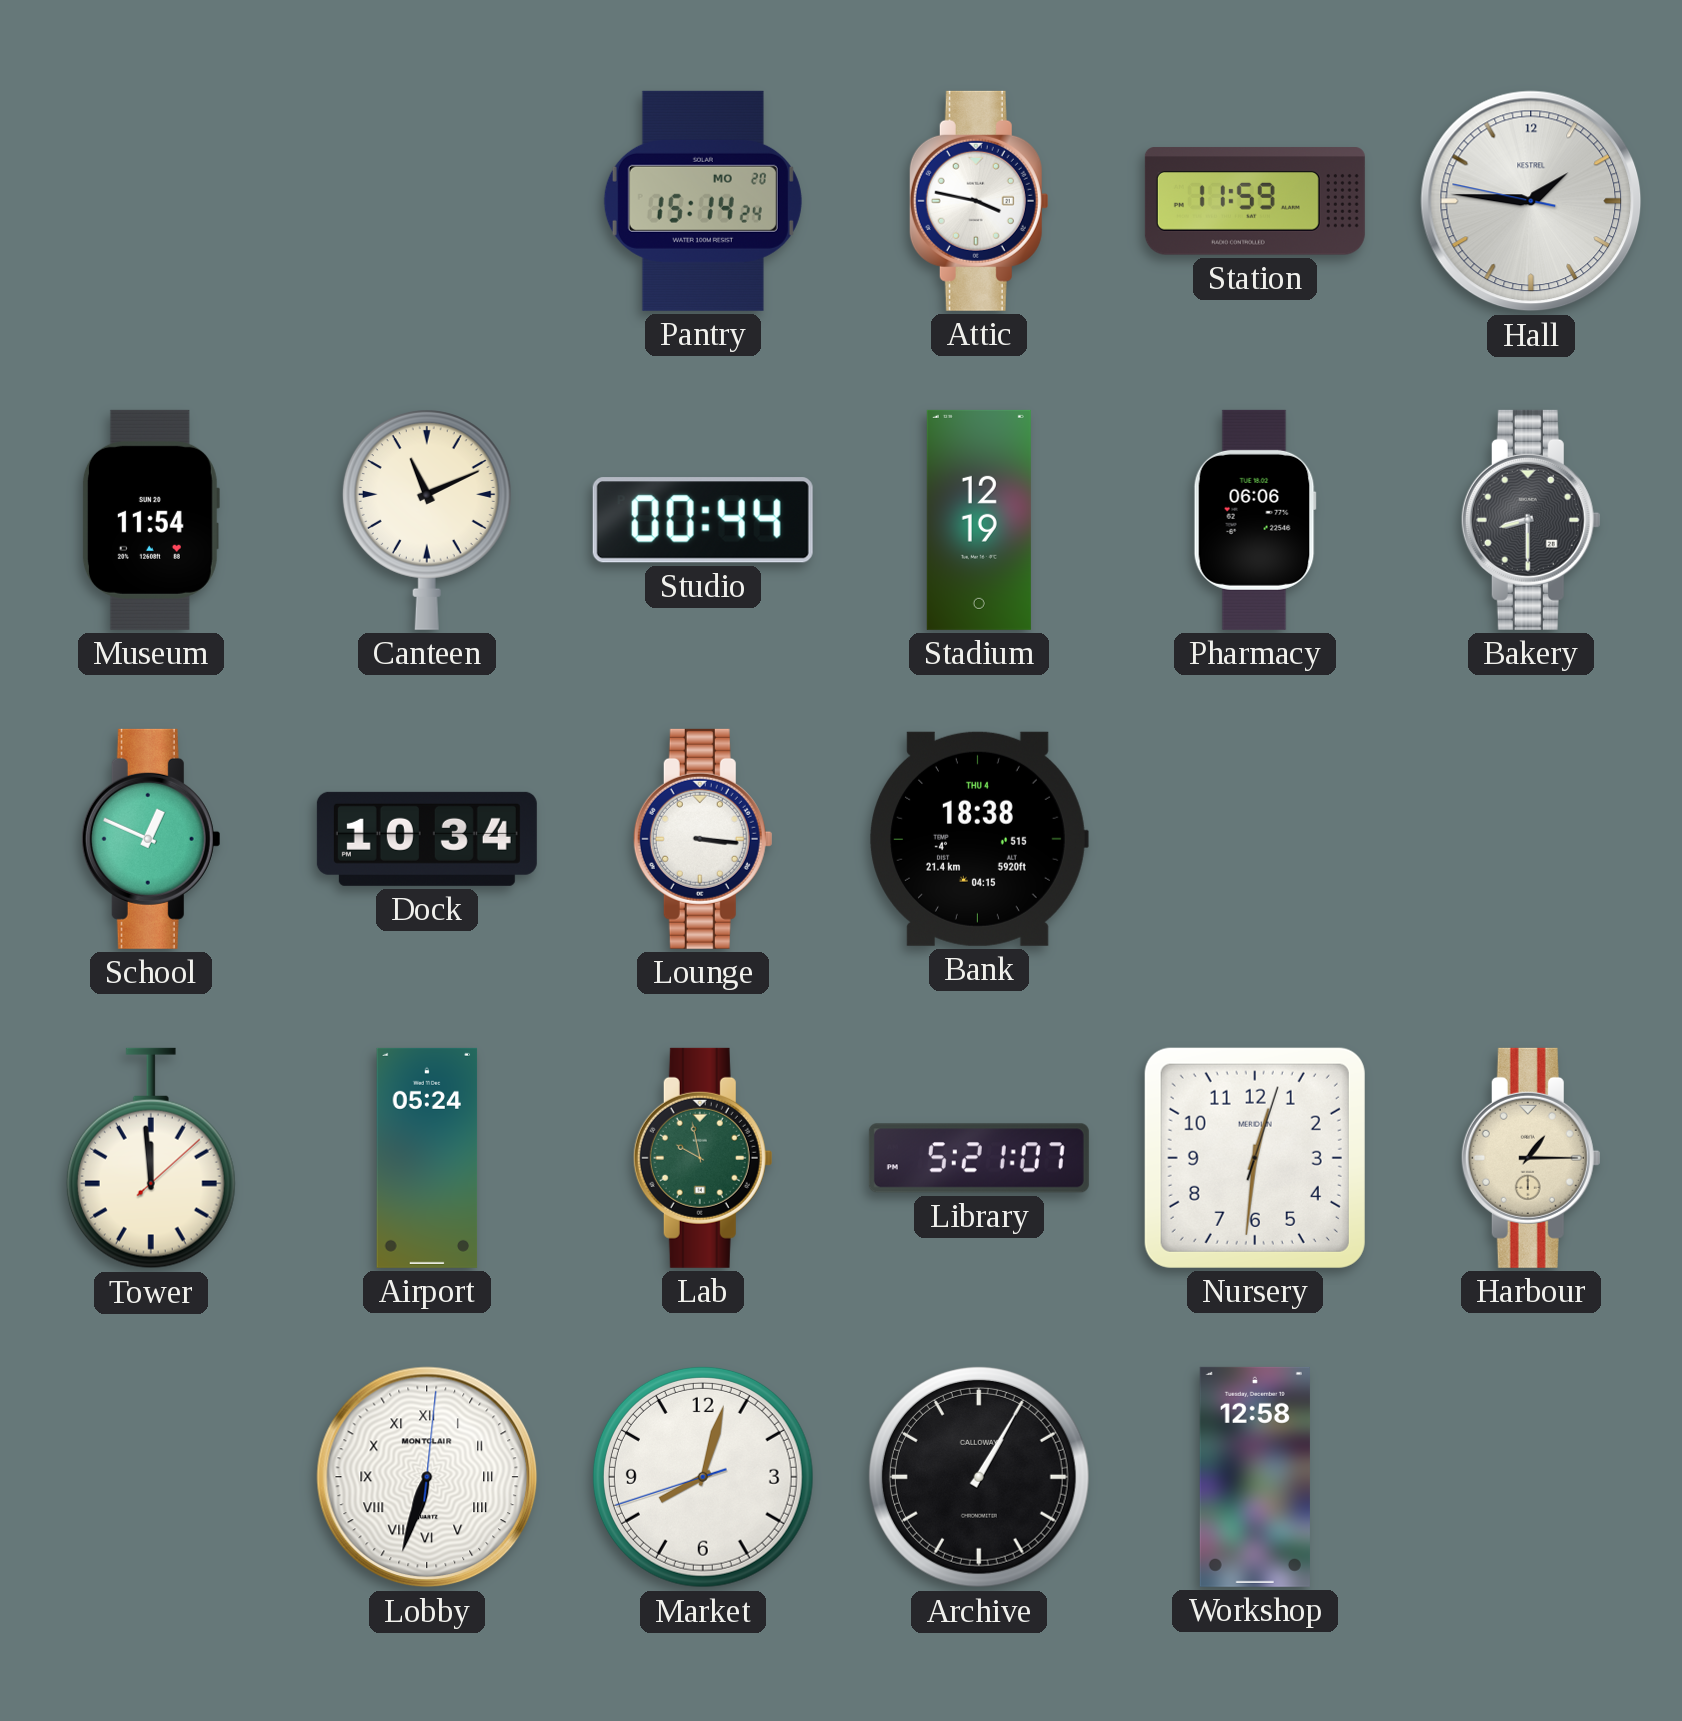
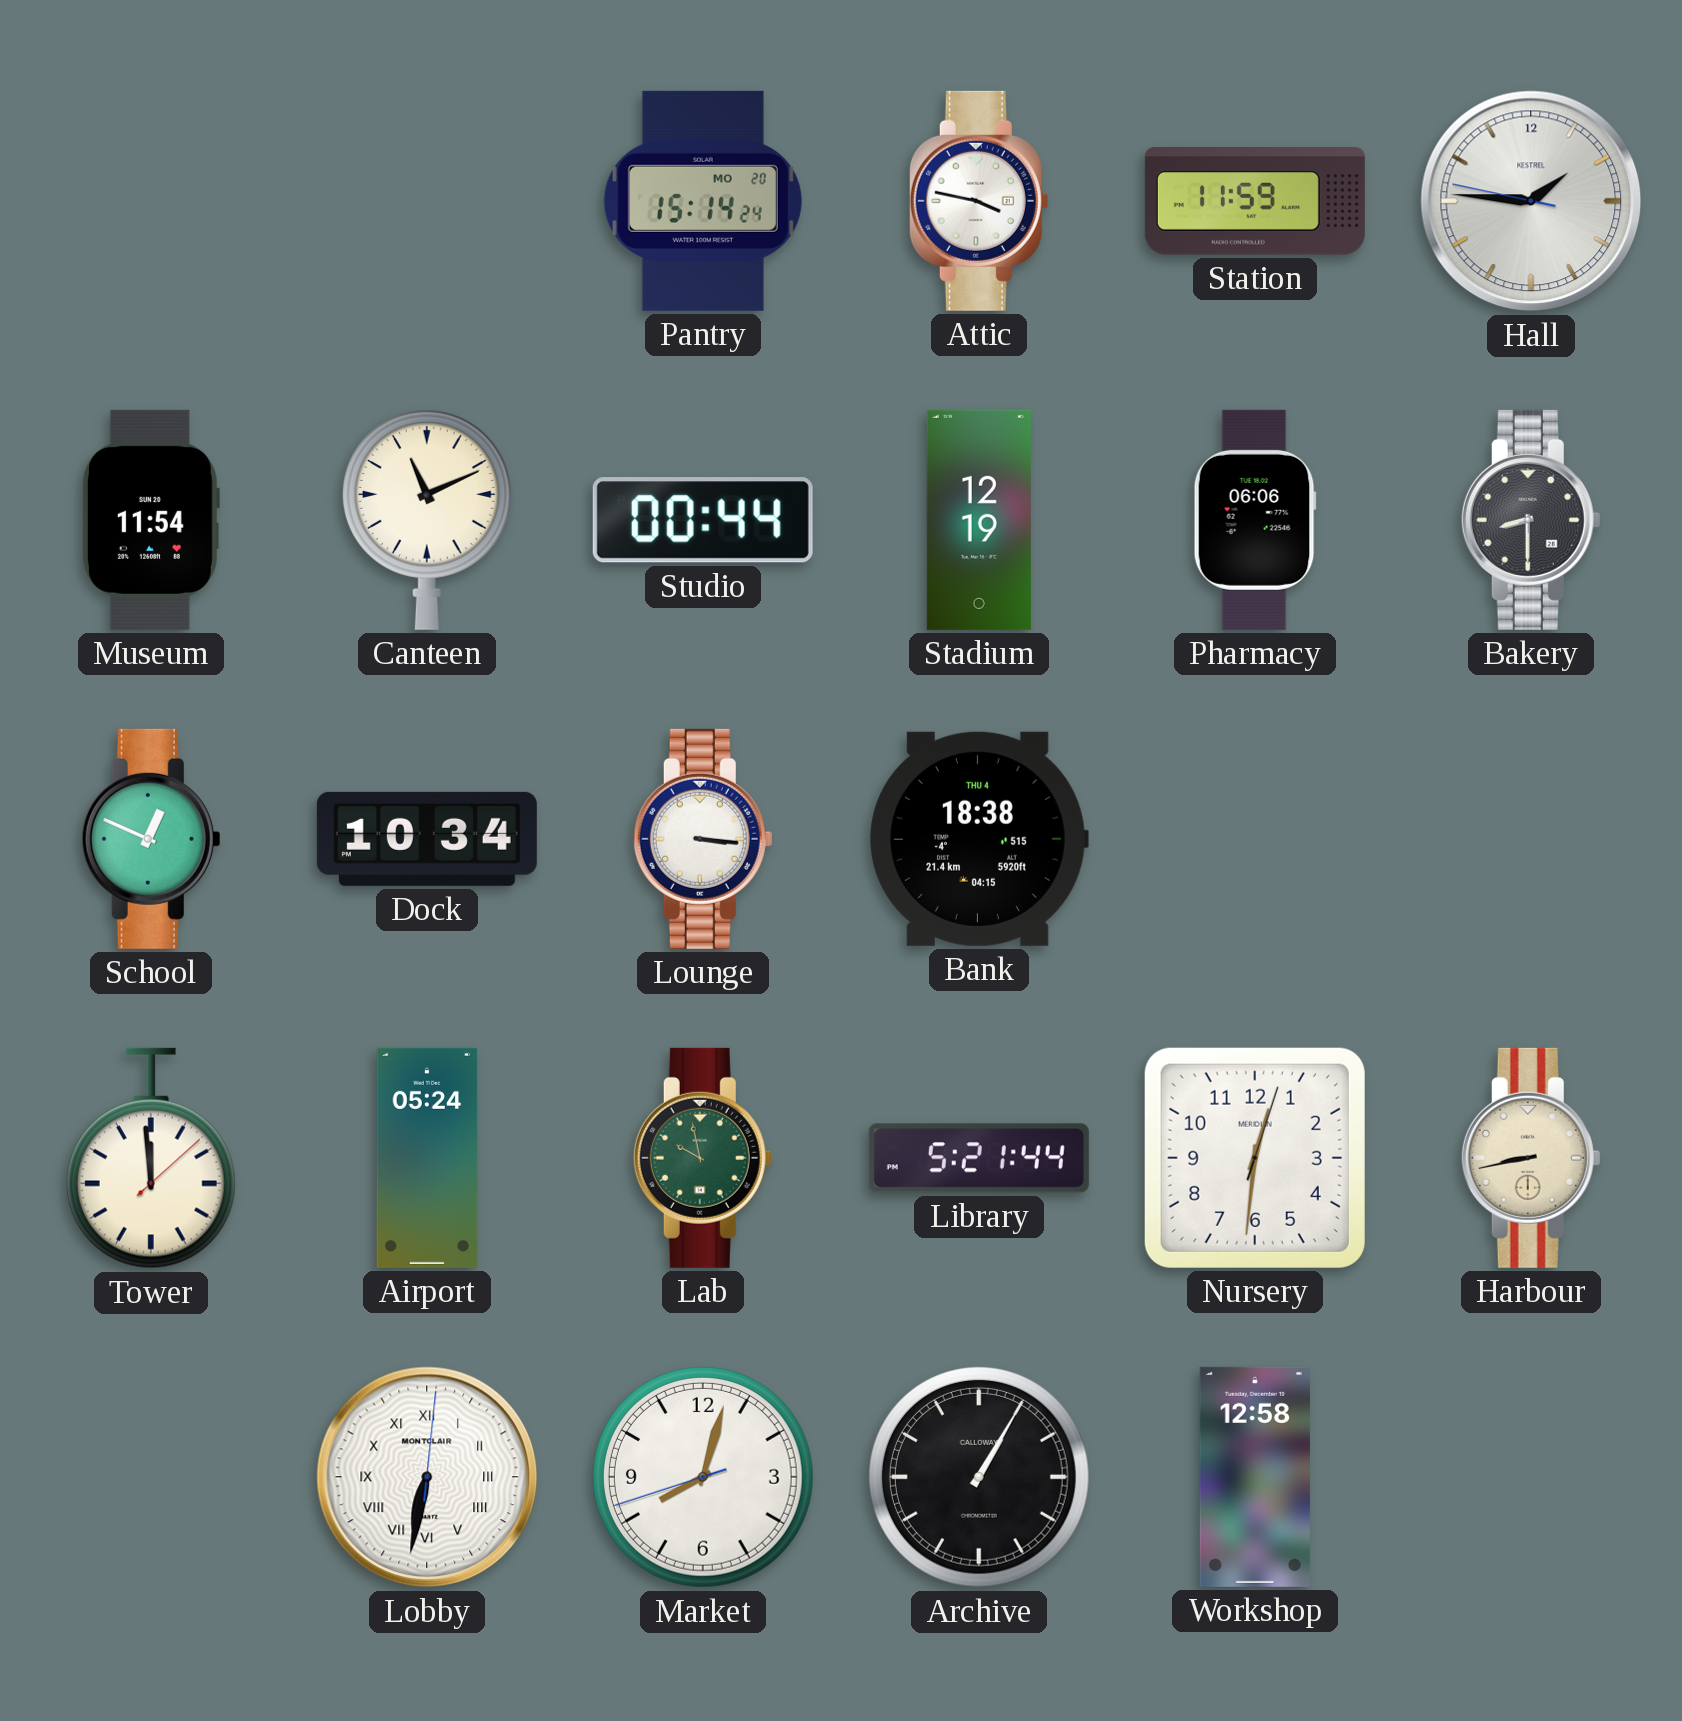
Library: 5:21:07 -> 5:21:44
Harbour: 1:15 -> 8:43
Lobby: 6:33 -> 6:32
